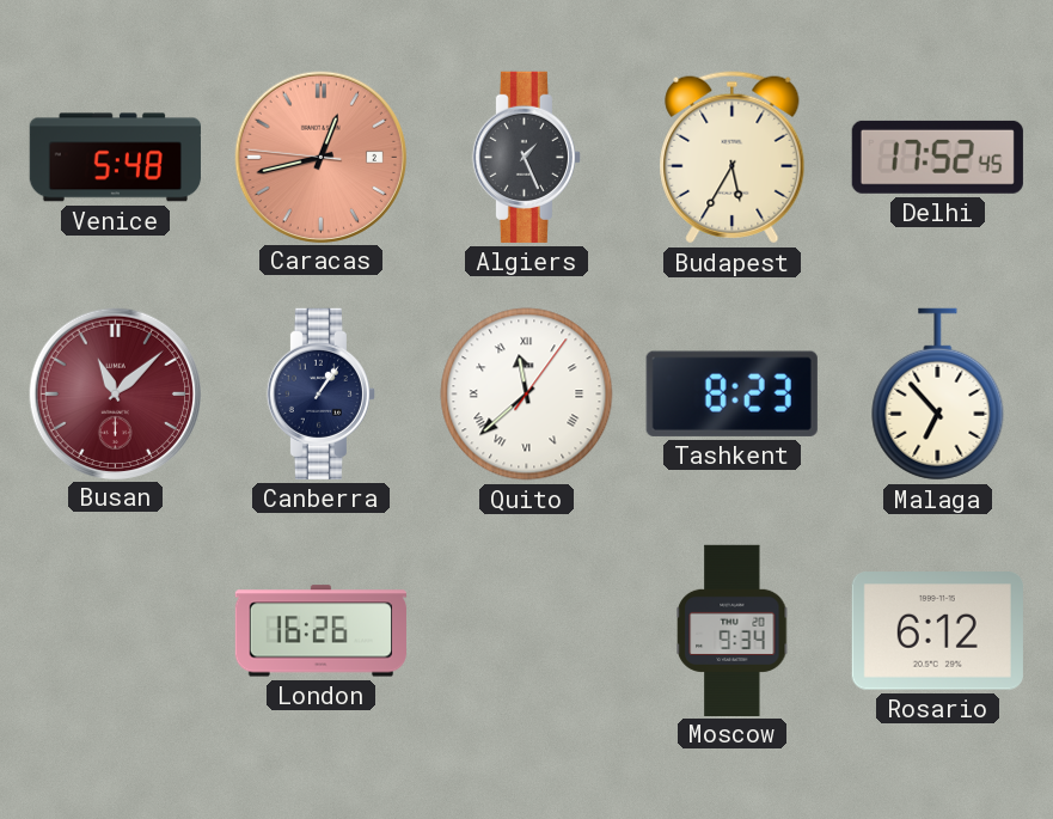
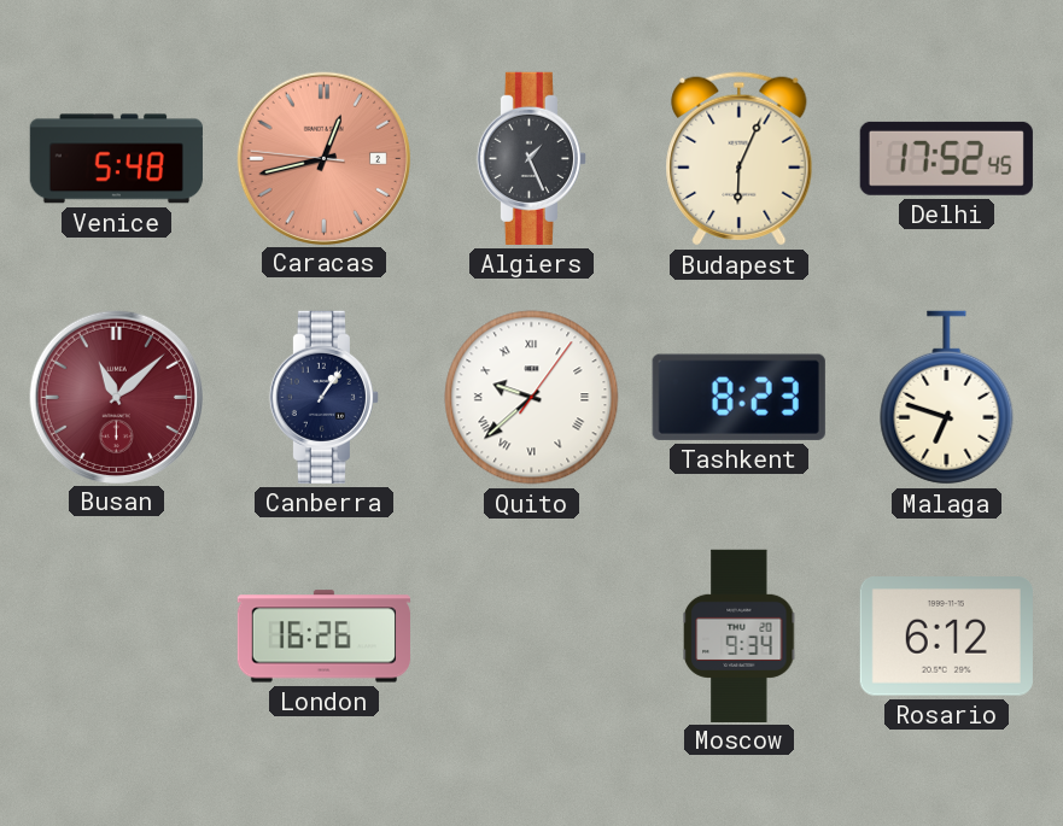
Budapest: 5:35 -> 6:04
Quito: 11:38 -> 9:38
Malaga: 6:53 -> 6:48
